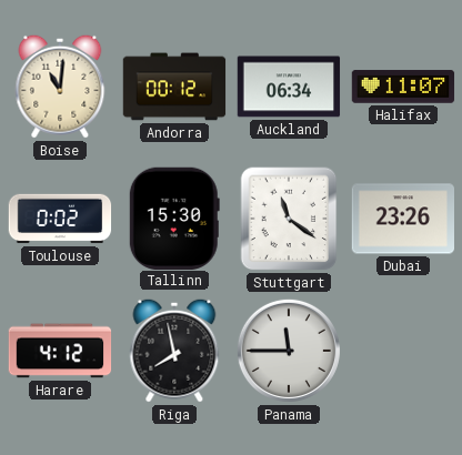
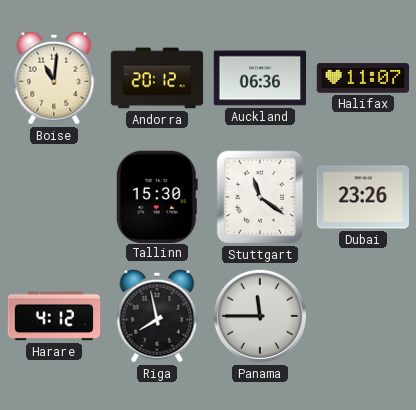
Andorra: 00:12 -> 20:12
Auckland: 06:34 -> 06:36
Toulouse: 0:02 -> none
